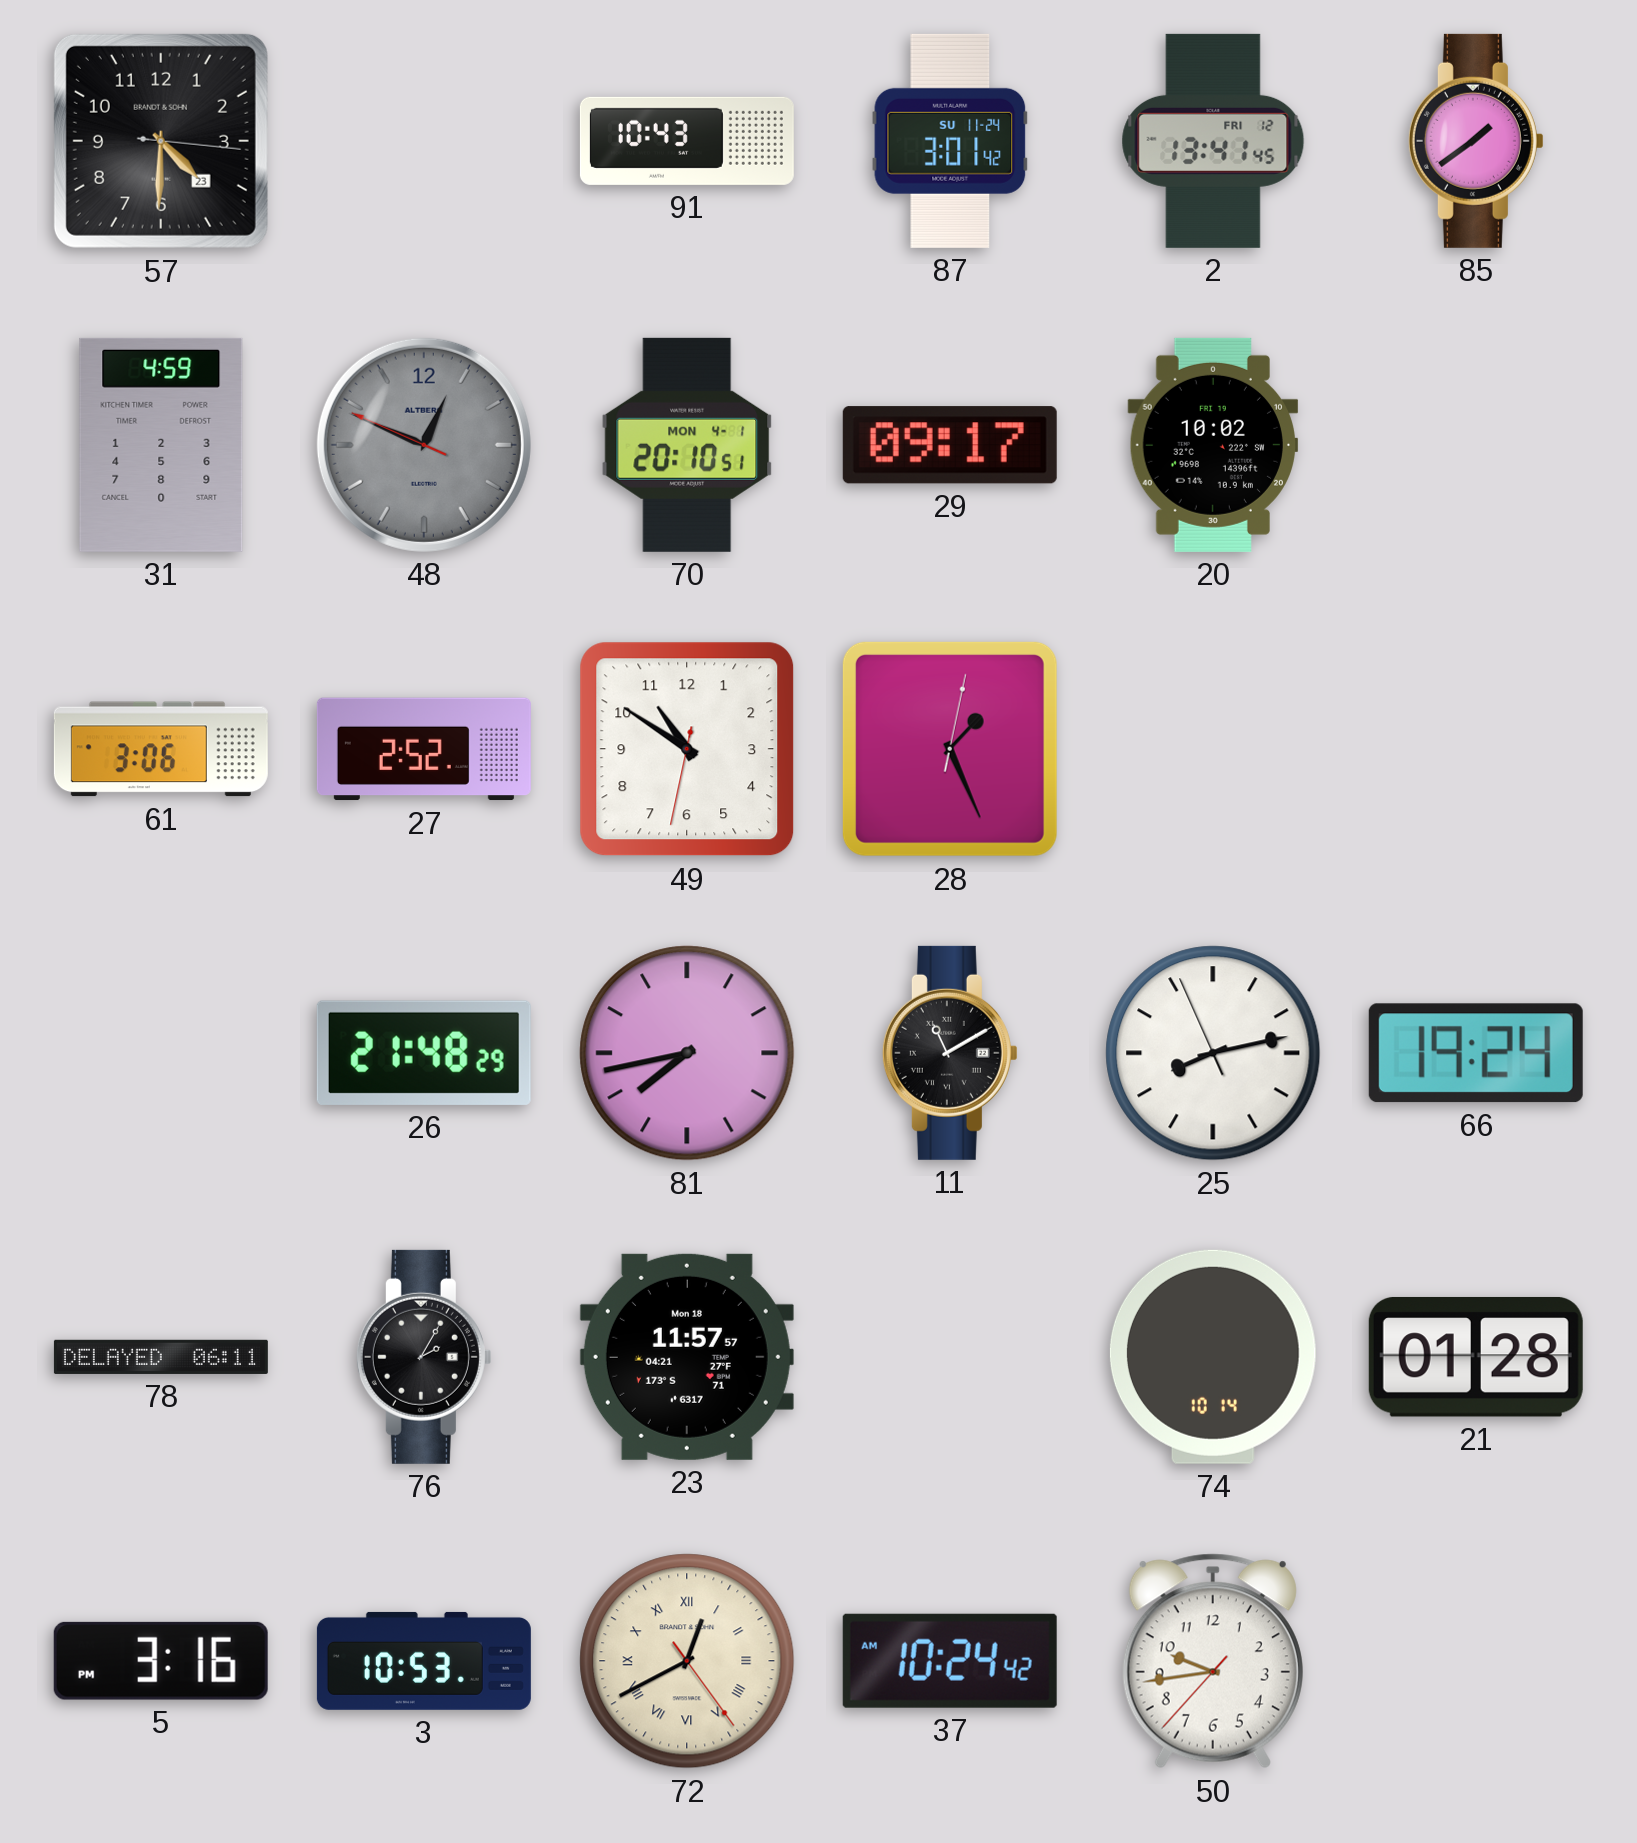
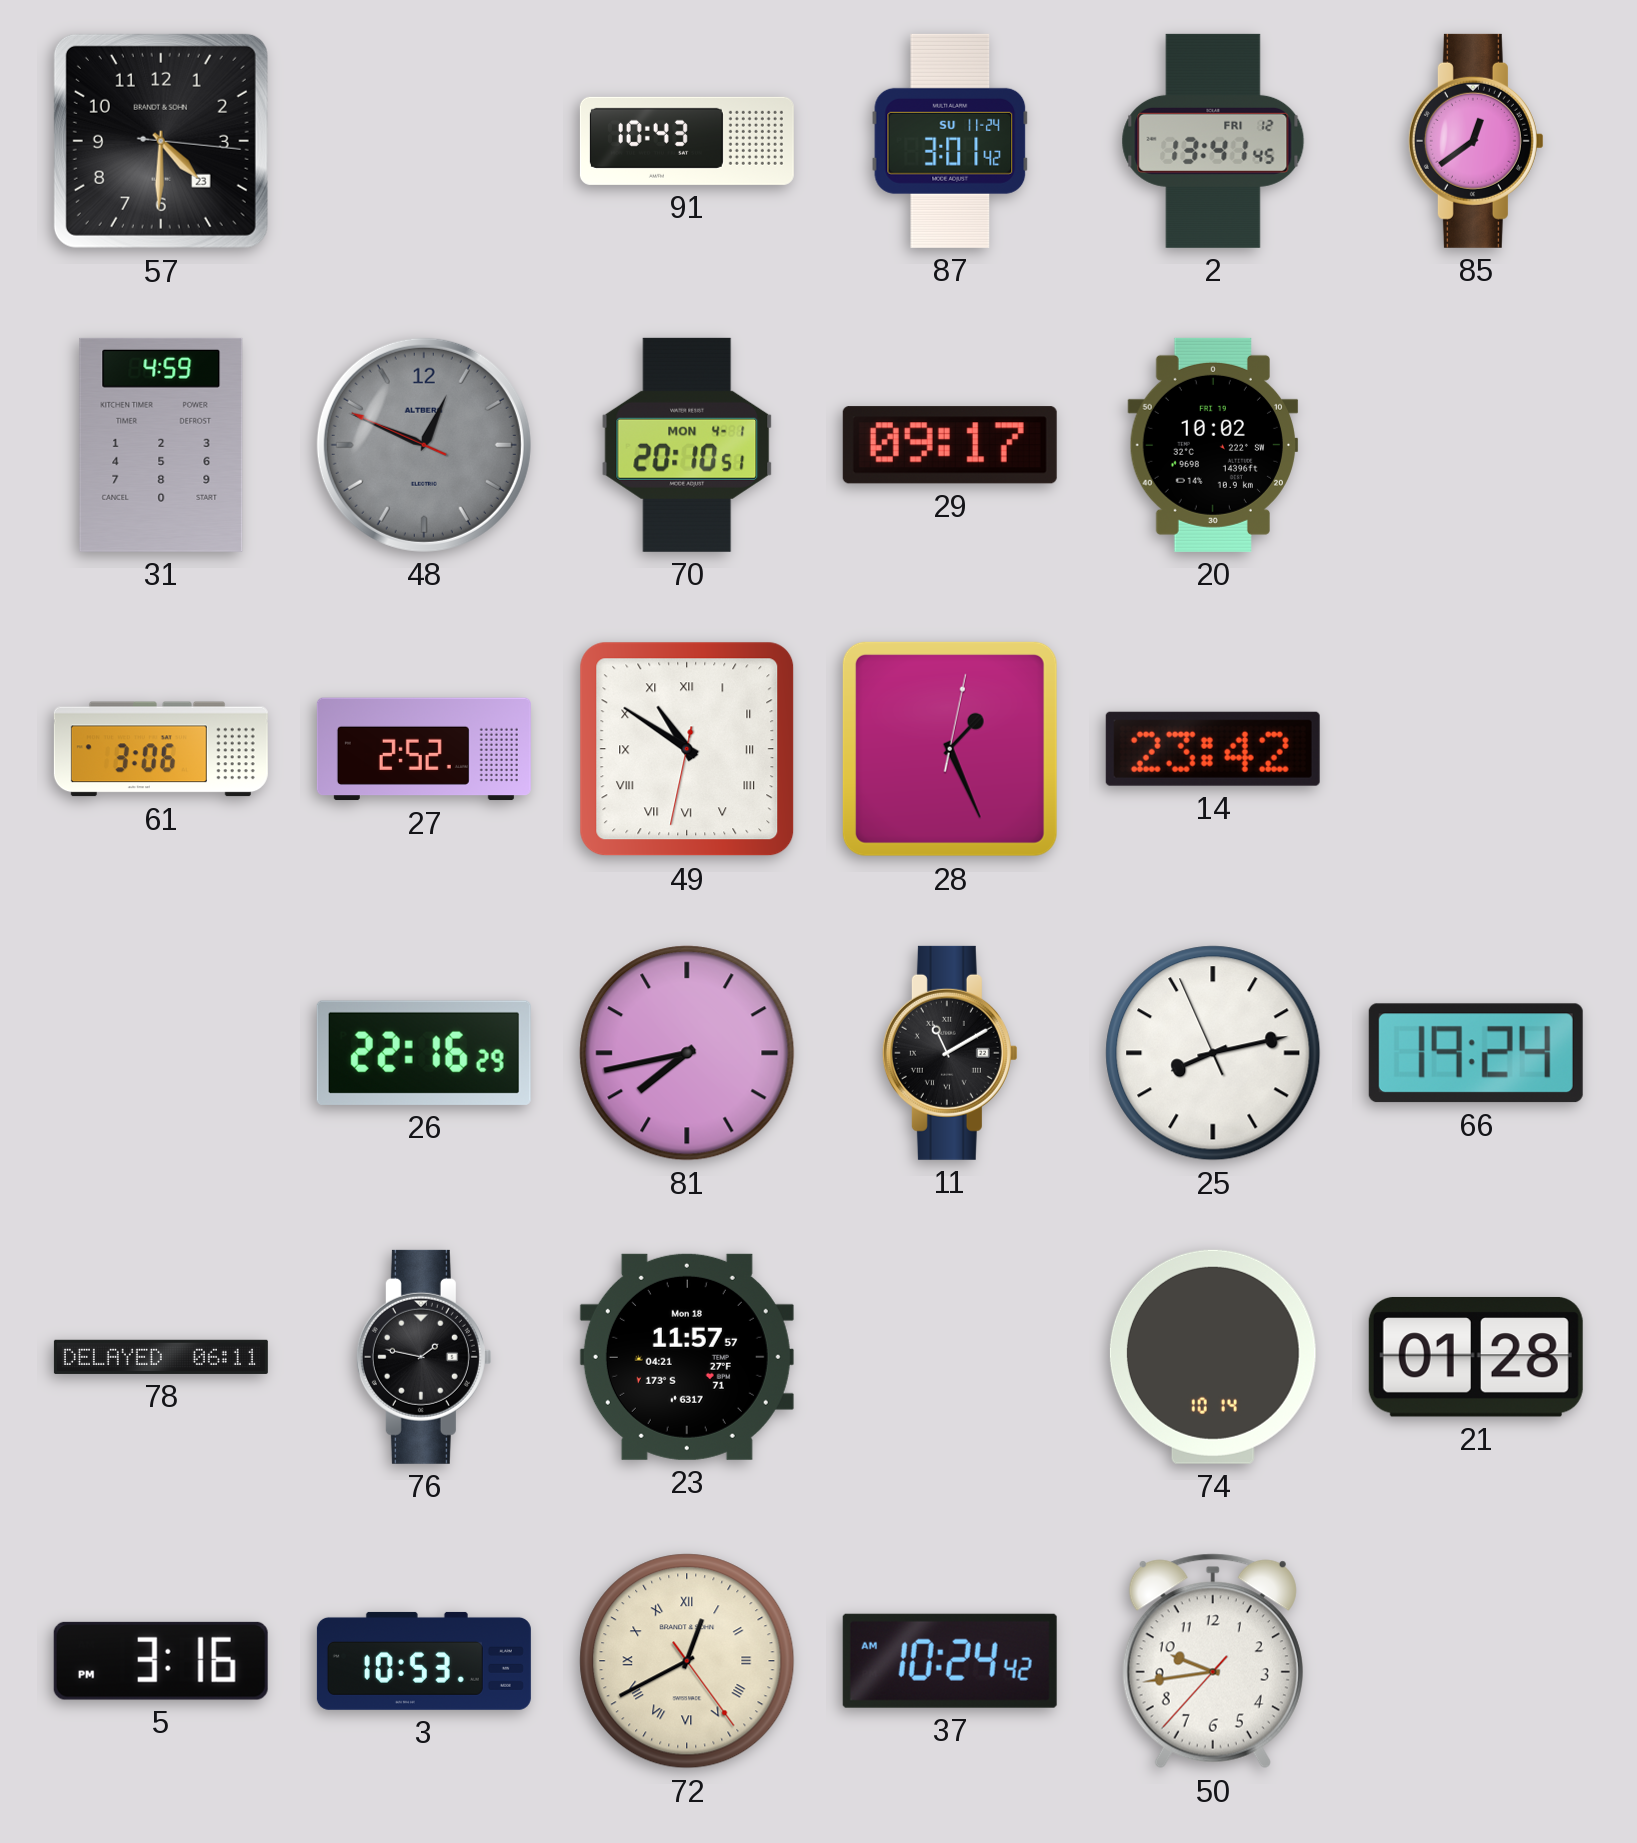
85: 1:39 -> 12:39
49 numerals: Arabic -> Roman
14: none -> 23:42
26: 21:48 -> 22:16
76: 2:05 -> 1:47
